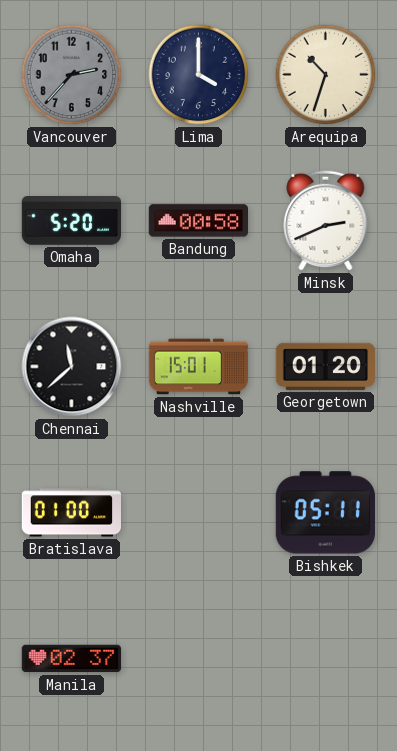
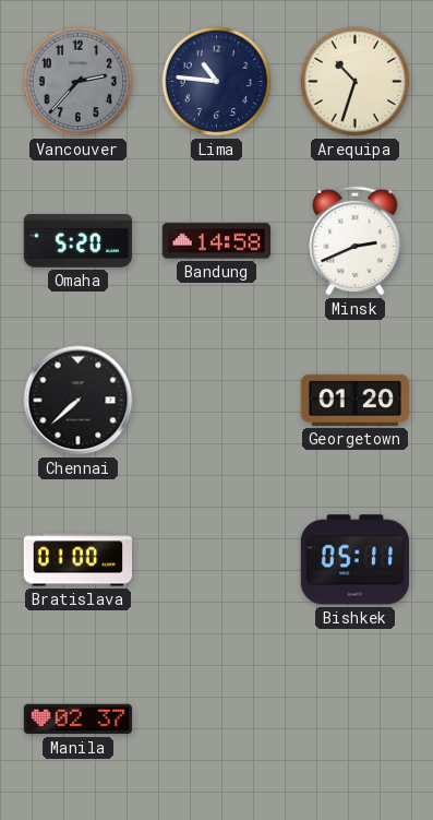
Lima: 4:00 -> 10:46
Bandung: 00:58 -> 14:58
Chennai: 11:38 -> 7:38
Nashville: 15:01 -> none
